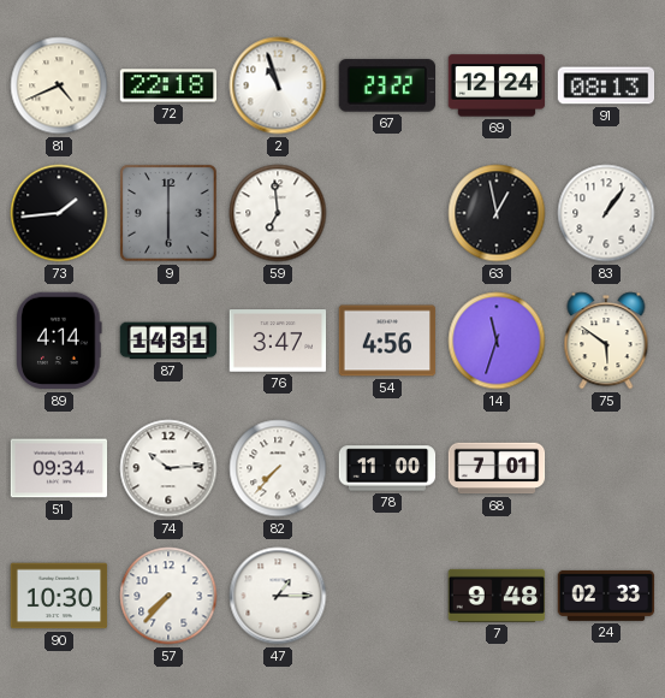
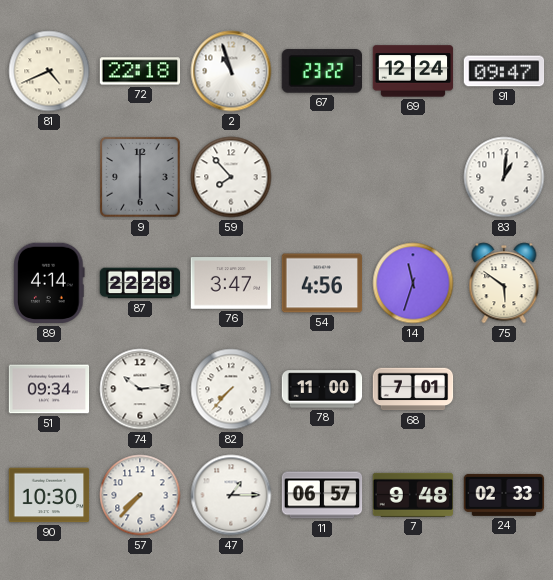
91: 08:13 -> 09:47
73: 1:44 -> none
59: 6:59 -> 7:53
63: 12:58 -> none
83: 1:06 -> 1:01
87: 14:31 -> 22:28
11: none -> 06:57
